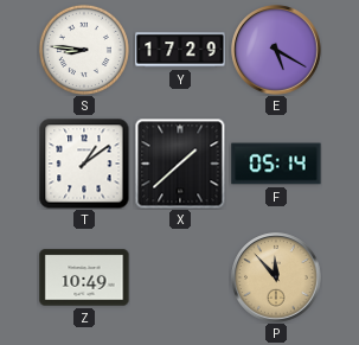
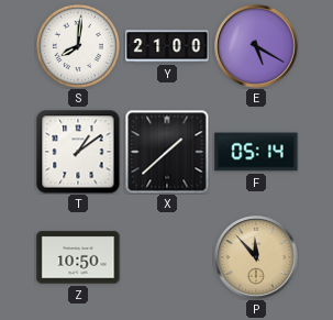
S: 8:46 -> 8:01
Y: 17:29 -> 21:00
Z: 10:49 -> 10:50
